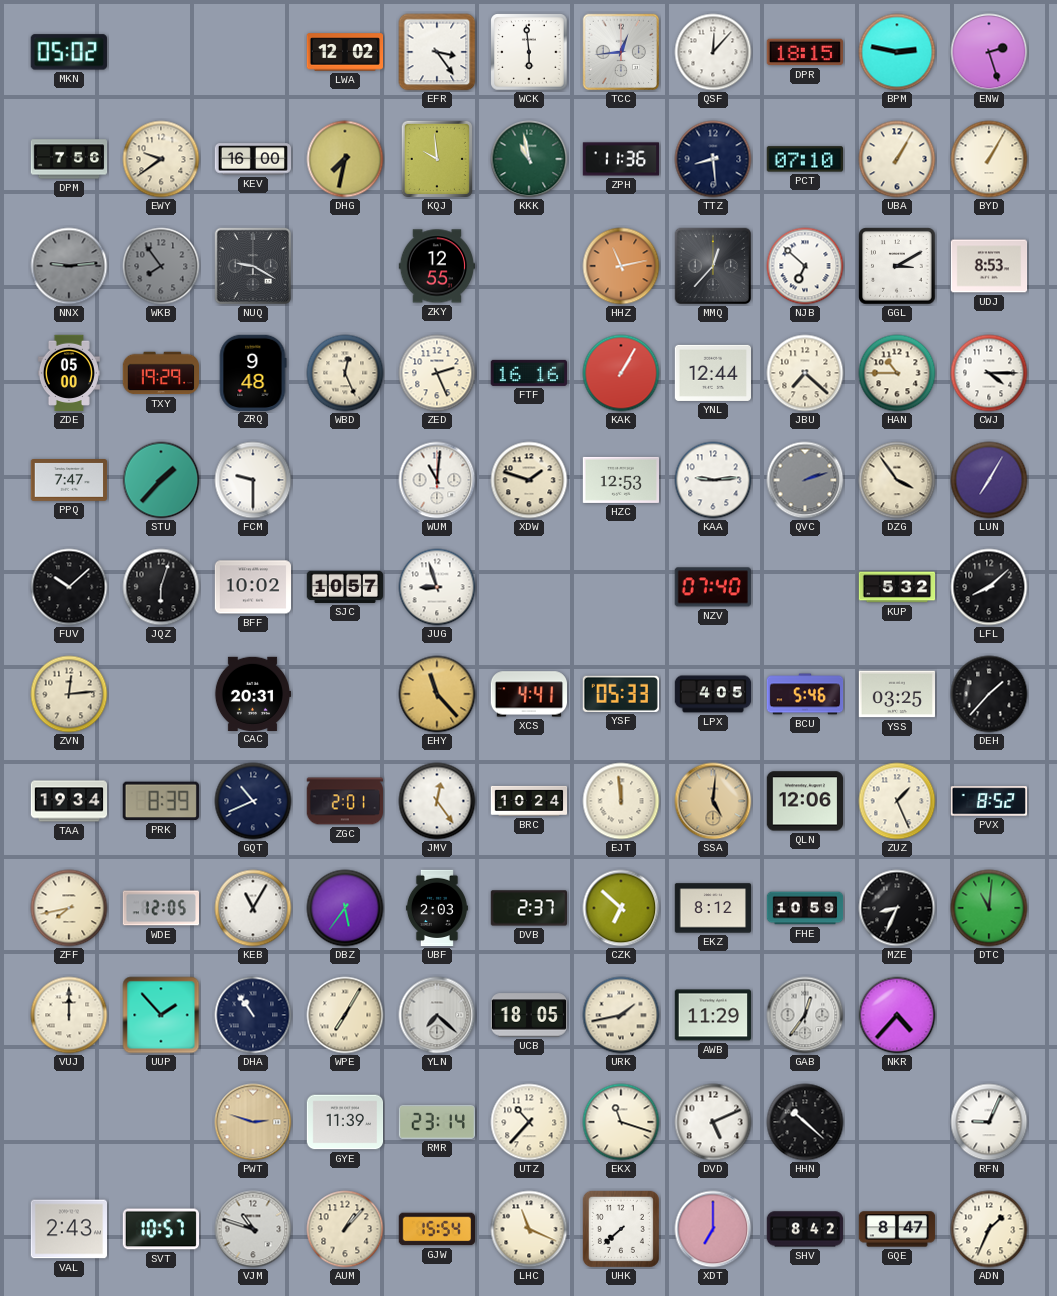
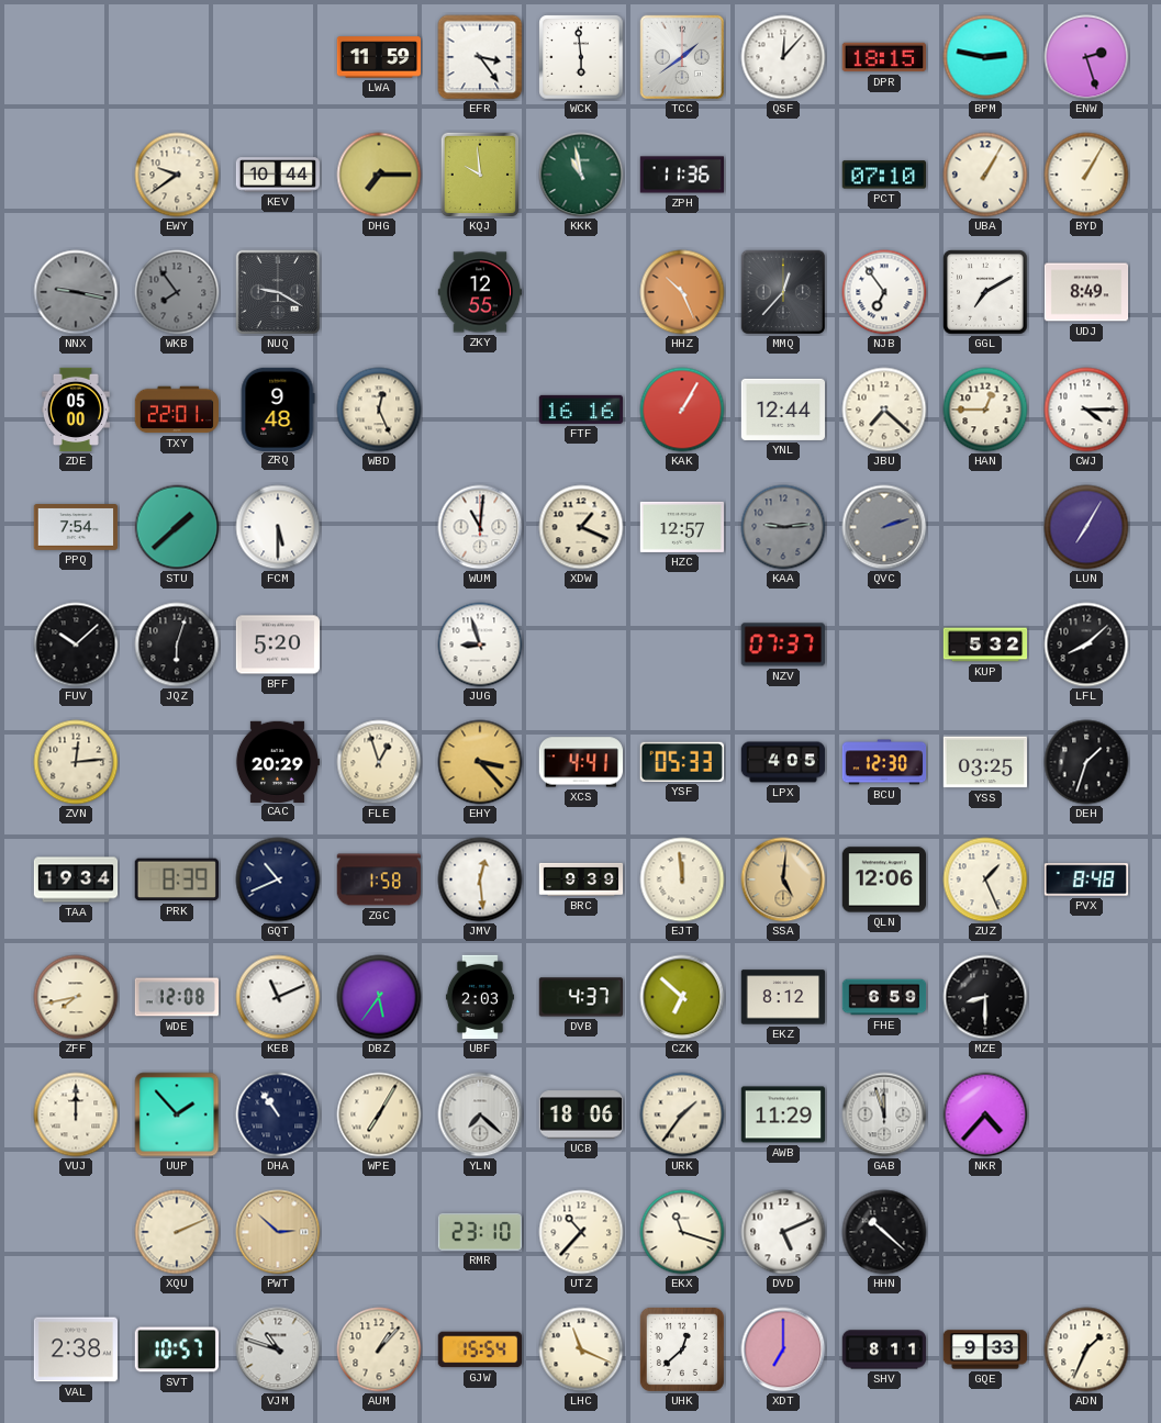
MKN: 05:02 -> none
LWA: 12:02 -> 11:59
TCC: 12:44 -> 1:39
DPM: 7:56 -> none
KEV: 16:00 -> 10:44
DHG: 7:32 -> 7:15
TTZ: 8:29 -> none
NNX: 9:14 -> 9:17
HHZ: 11:13 -> 10:26
NJB: 6:52 -> 6:54
GGL: 3:10 -> 7:10
UDJ: 8:53 -> 8:49
TXY: 19:29 -> 22:01
ZED: 2:26 -> none
HAN: 10:45 -> 12:45
PPQ: 7:47 -> 7:54
STU: 1:37 -> 1:38
FCM: 9:30 -> 5:30
XDW: 1:48 -> 1:19
HZC: 12:53 -> 12:57
KAA dial: white -> grey
DZG: 3:54 -> none
BFF: 10:02 -> 5:20
SJC: 10:57 -> none
NZV: 07:40 -> 07:37
CAC: 20:31 -> 20:29
FLE: none -> 12:57
EHY: 11:23 -> 3:23
BCU: 5:46 -> 12:30
DEH: 1:37 -> 1:33
ZGC: 2:01 -> 1:58
JMV: 12:24 -> 12:29
BRC: 10:24 -> 9:39
PVX: 8:52 -> 8:48
WDE: 12:05 -> 12:08
KEB: 11:05 -> 11:11
DVB: 2:37 -> 4:37
FHE: 10:59 -> 6:59
MZE: 8:34 -> 8:30
DTC: 11:01 -> none
UCB: 18:05 -> 18:06
URK: 1:43 -> 1:36
GAB: 12:36 -> 11:57
XQU: none -> 2:11
PWT: 2:48 -> 2:52
GYE: 11:39 -> none
RMR: 23:14 -> 23:10
RFN: 9:04 -> none
VAL: 2:43 -> 2:38
UHK: 7:38 -> 12:38
SHV: 8:42 -> 8:11
GQE: 8:47 -> 9:33
